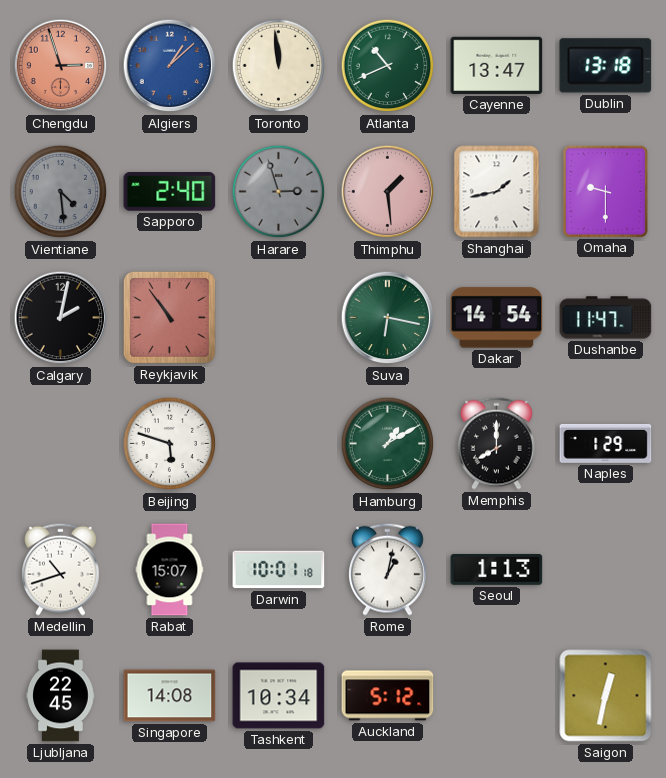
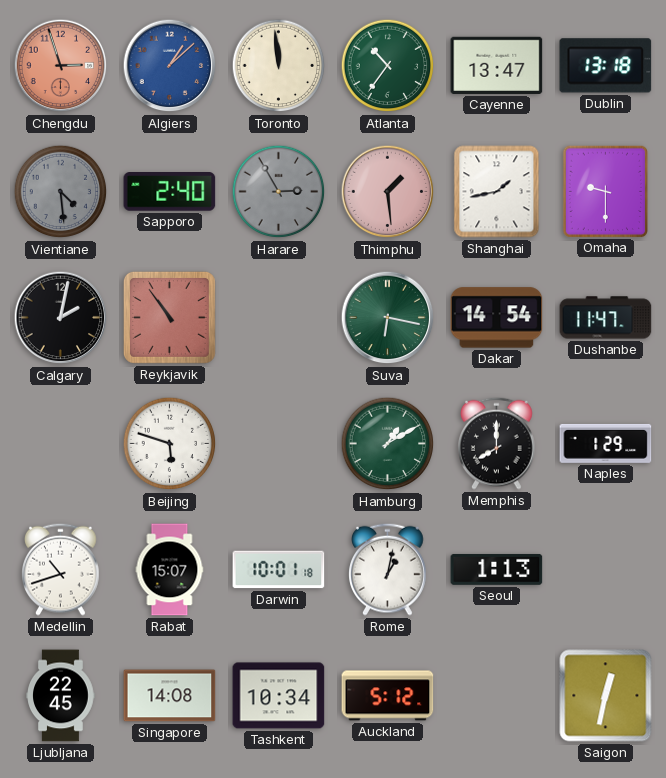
Atlanta: 10:41 -> 10:36
Harare: 2:57 -> 2:55
